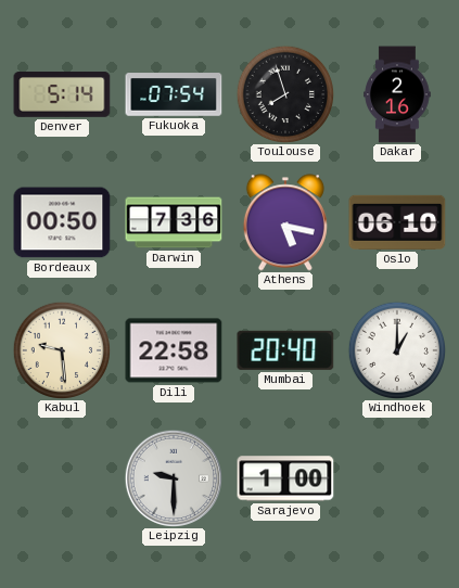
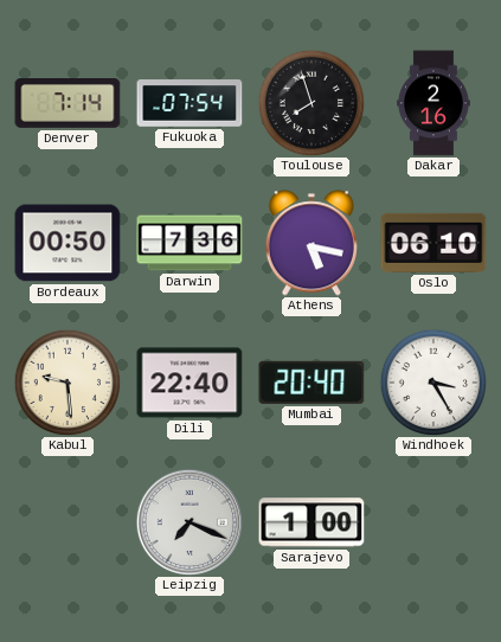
Denver: 5:14 -> 7:14
Dili: 22:58 -> 22:40
Windhoek: 1:00 -> 3:25
Leipzig: 9:30 -> 7:19
